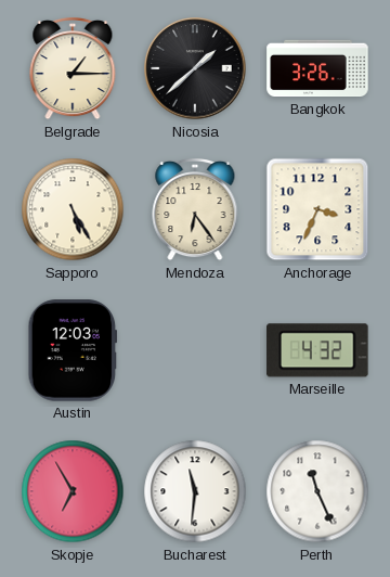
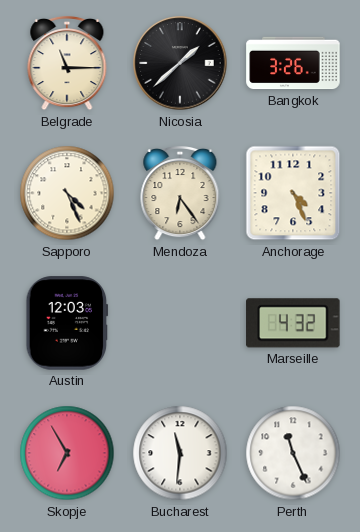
Belgrade: 1:15 -> 11:15
Sapporo: 5:25 -> 4:26
Anchorage: 3:34 -> 4:26
